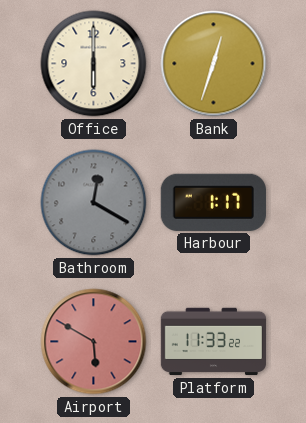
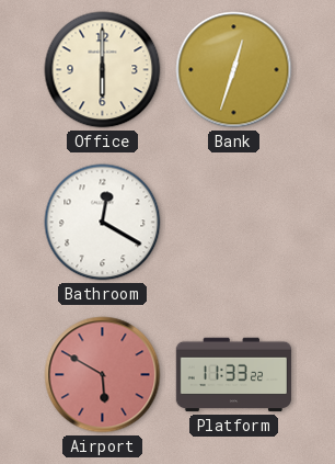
Bathroom dial: grey -> white
Harbour: 1:17 -> none
